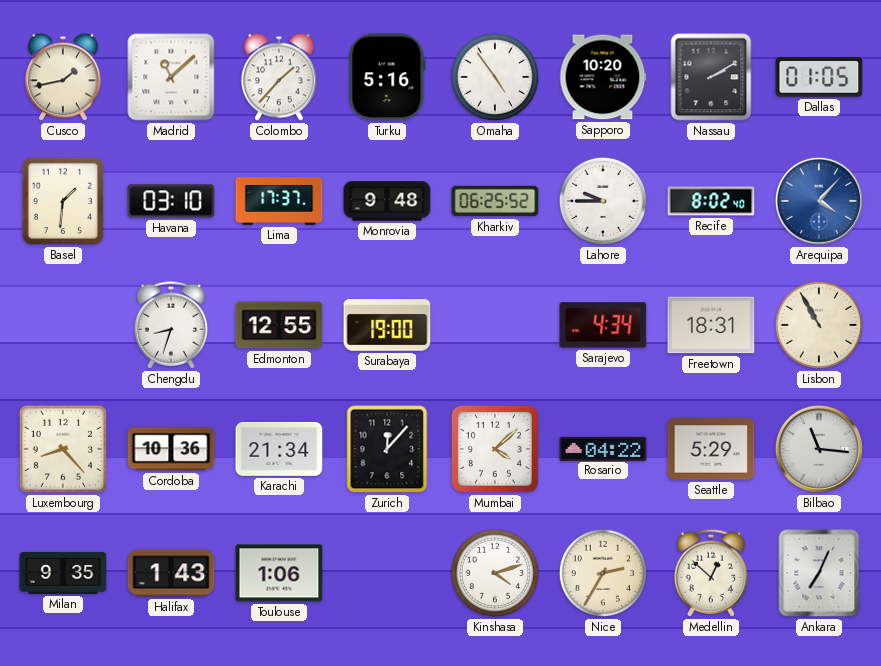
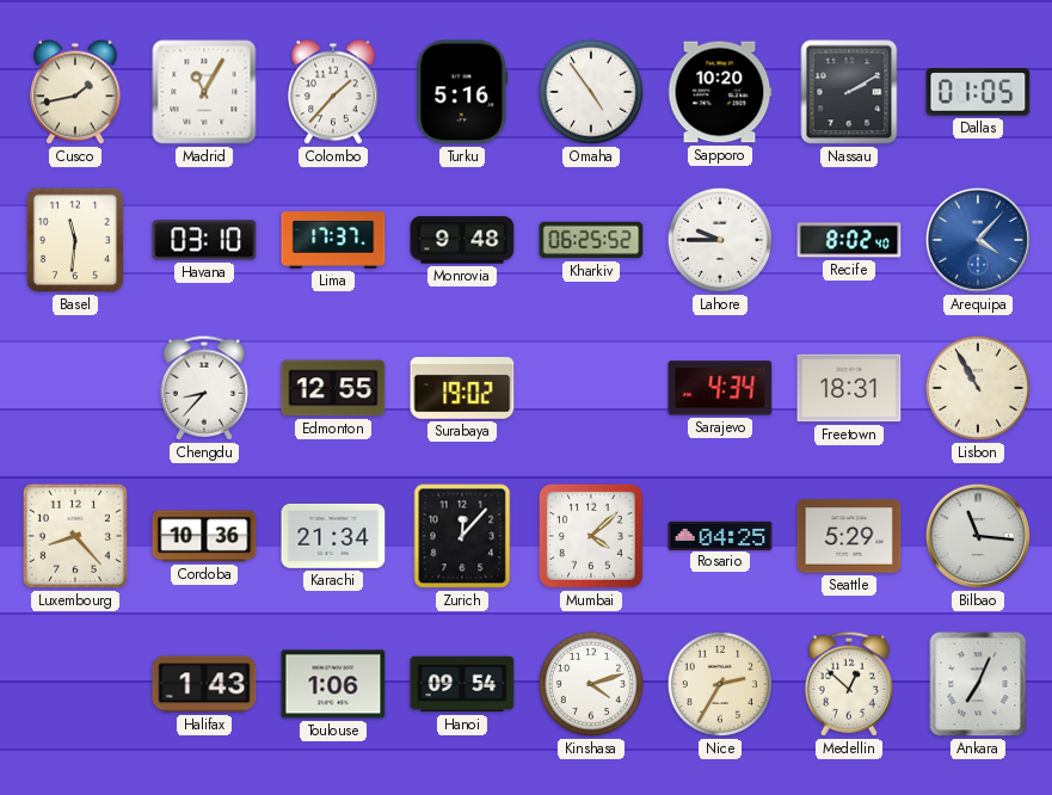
Madrid: 11:08 -> 11:05
Basel: 1:31 -> 11:31
Chengdu: 8:33 -> 8:37
Surabaya: 19:00 -> 19:02
Rosario: 04:22 -> 04:25
Milan: 9:35 -> none
Hanoi: none -> 09:54
